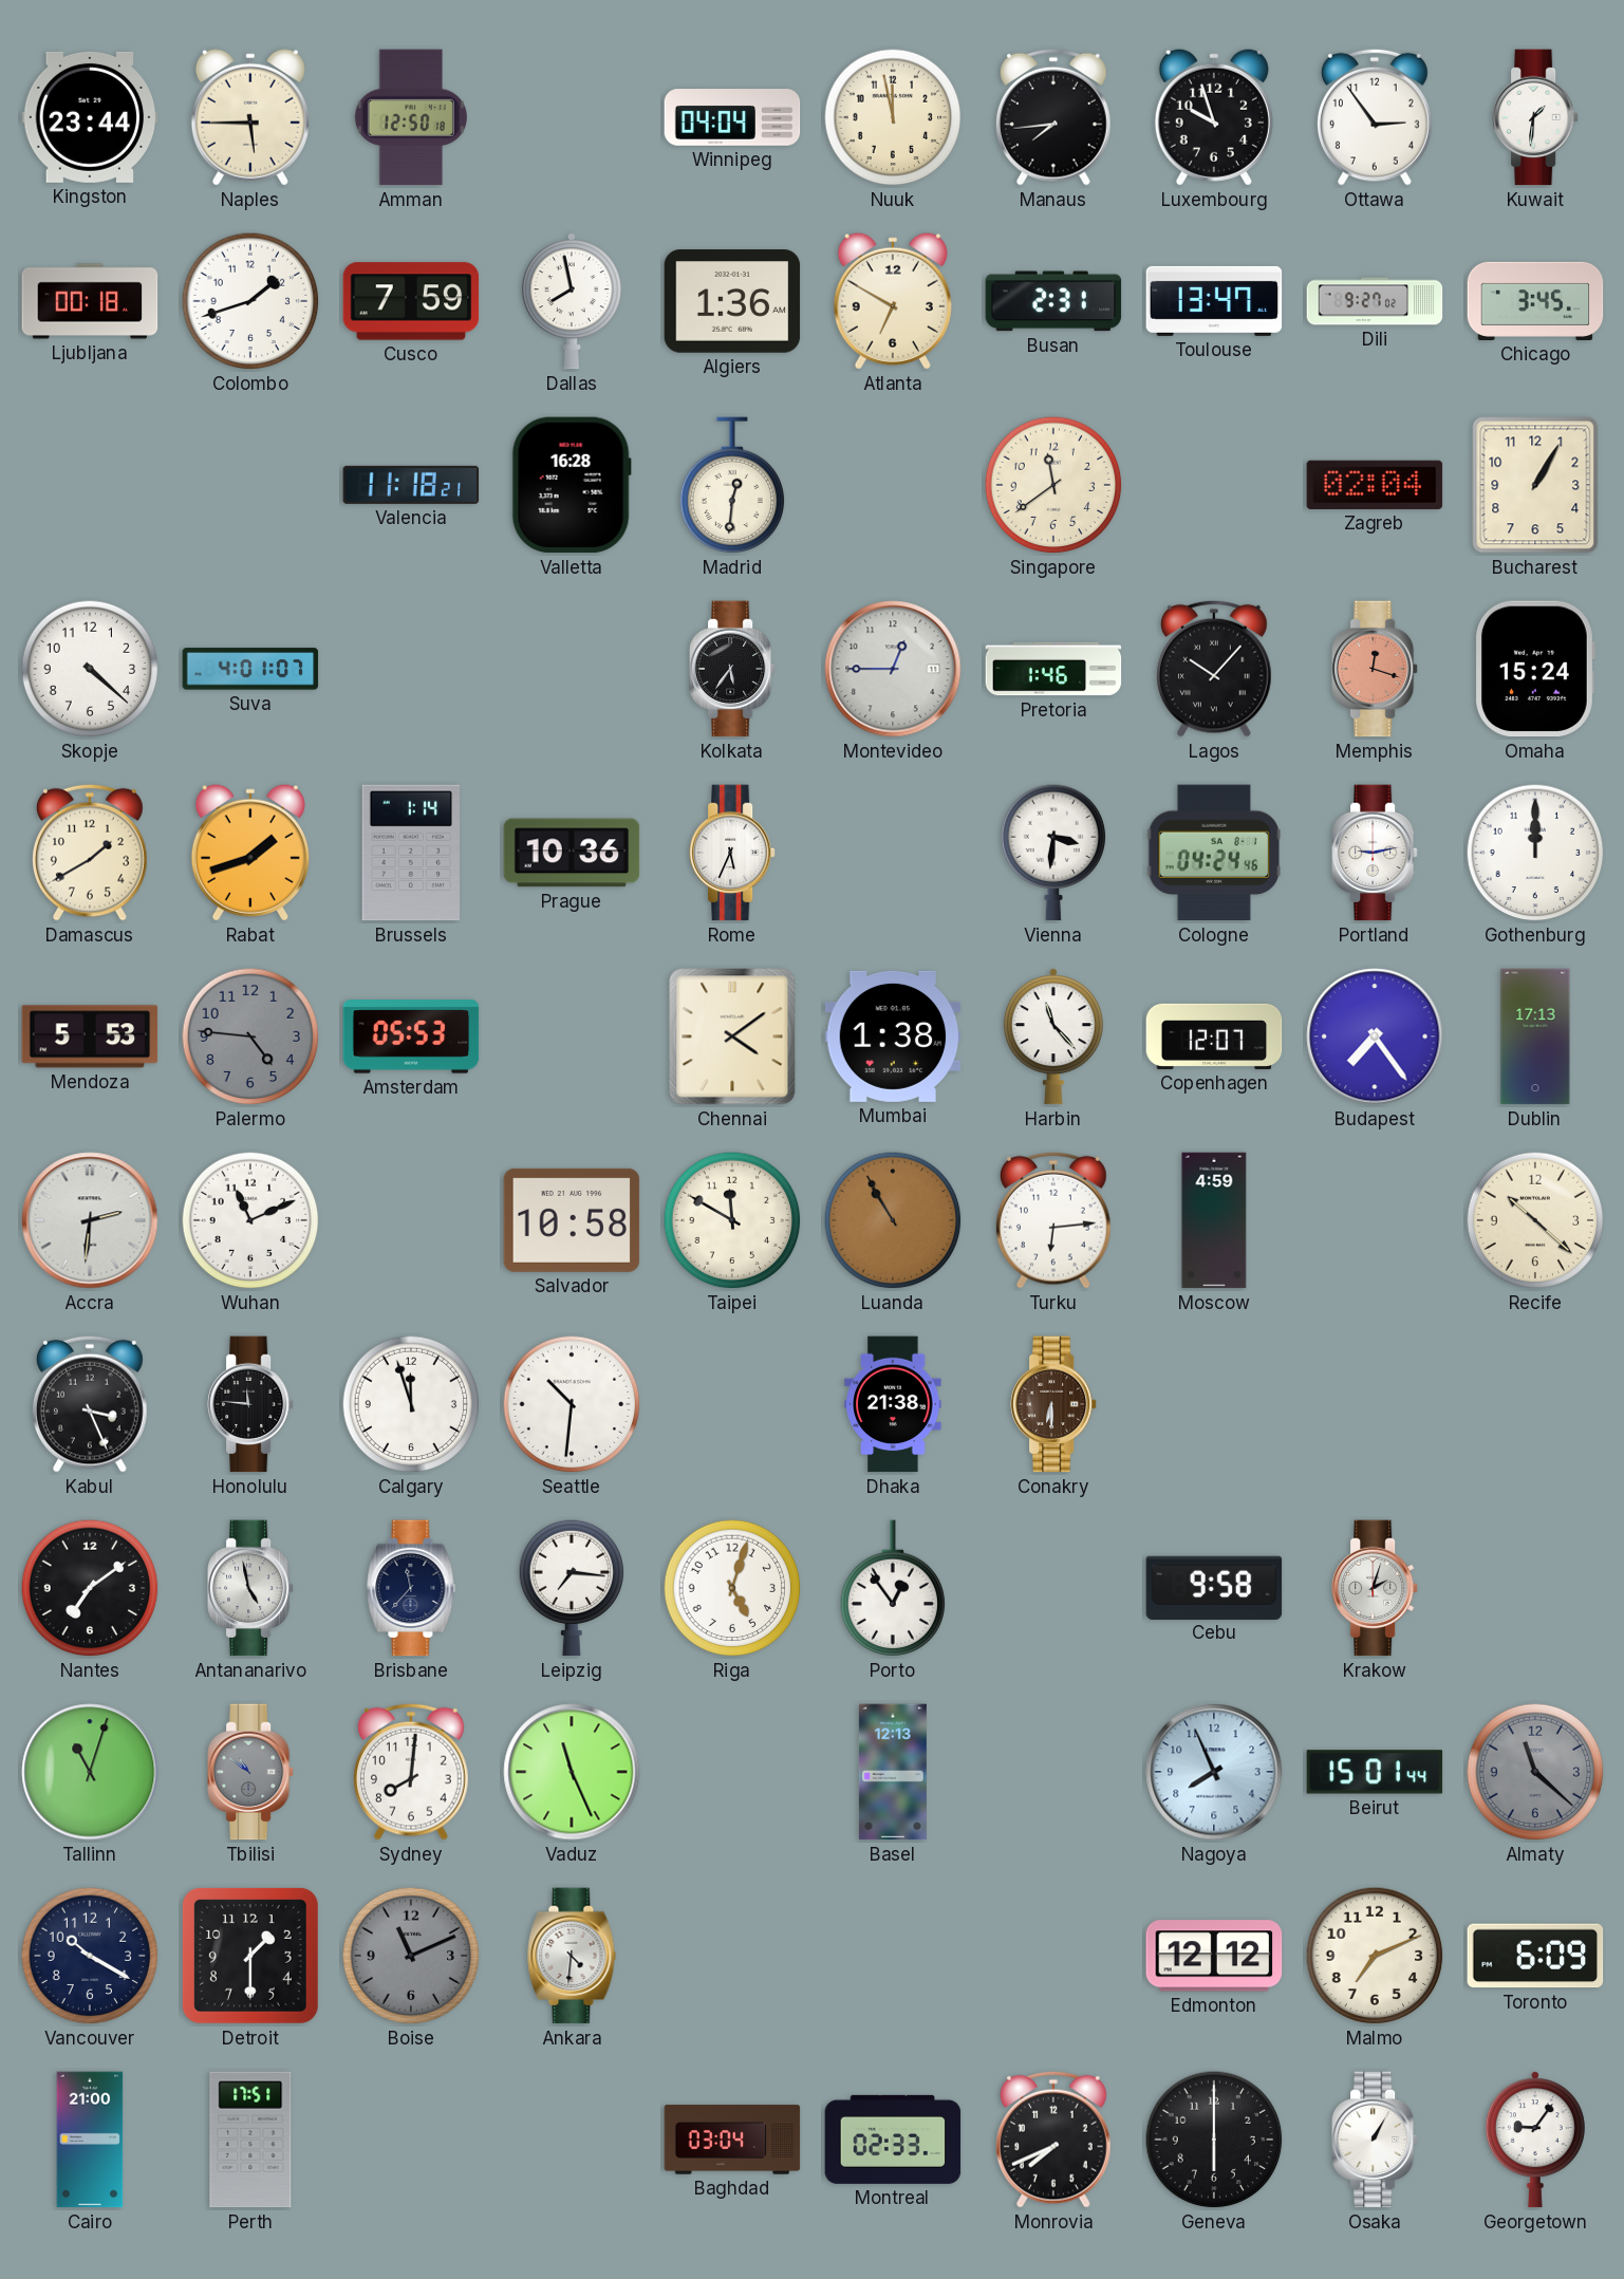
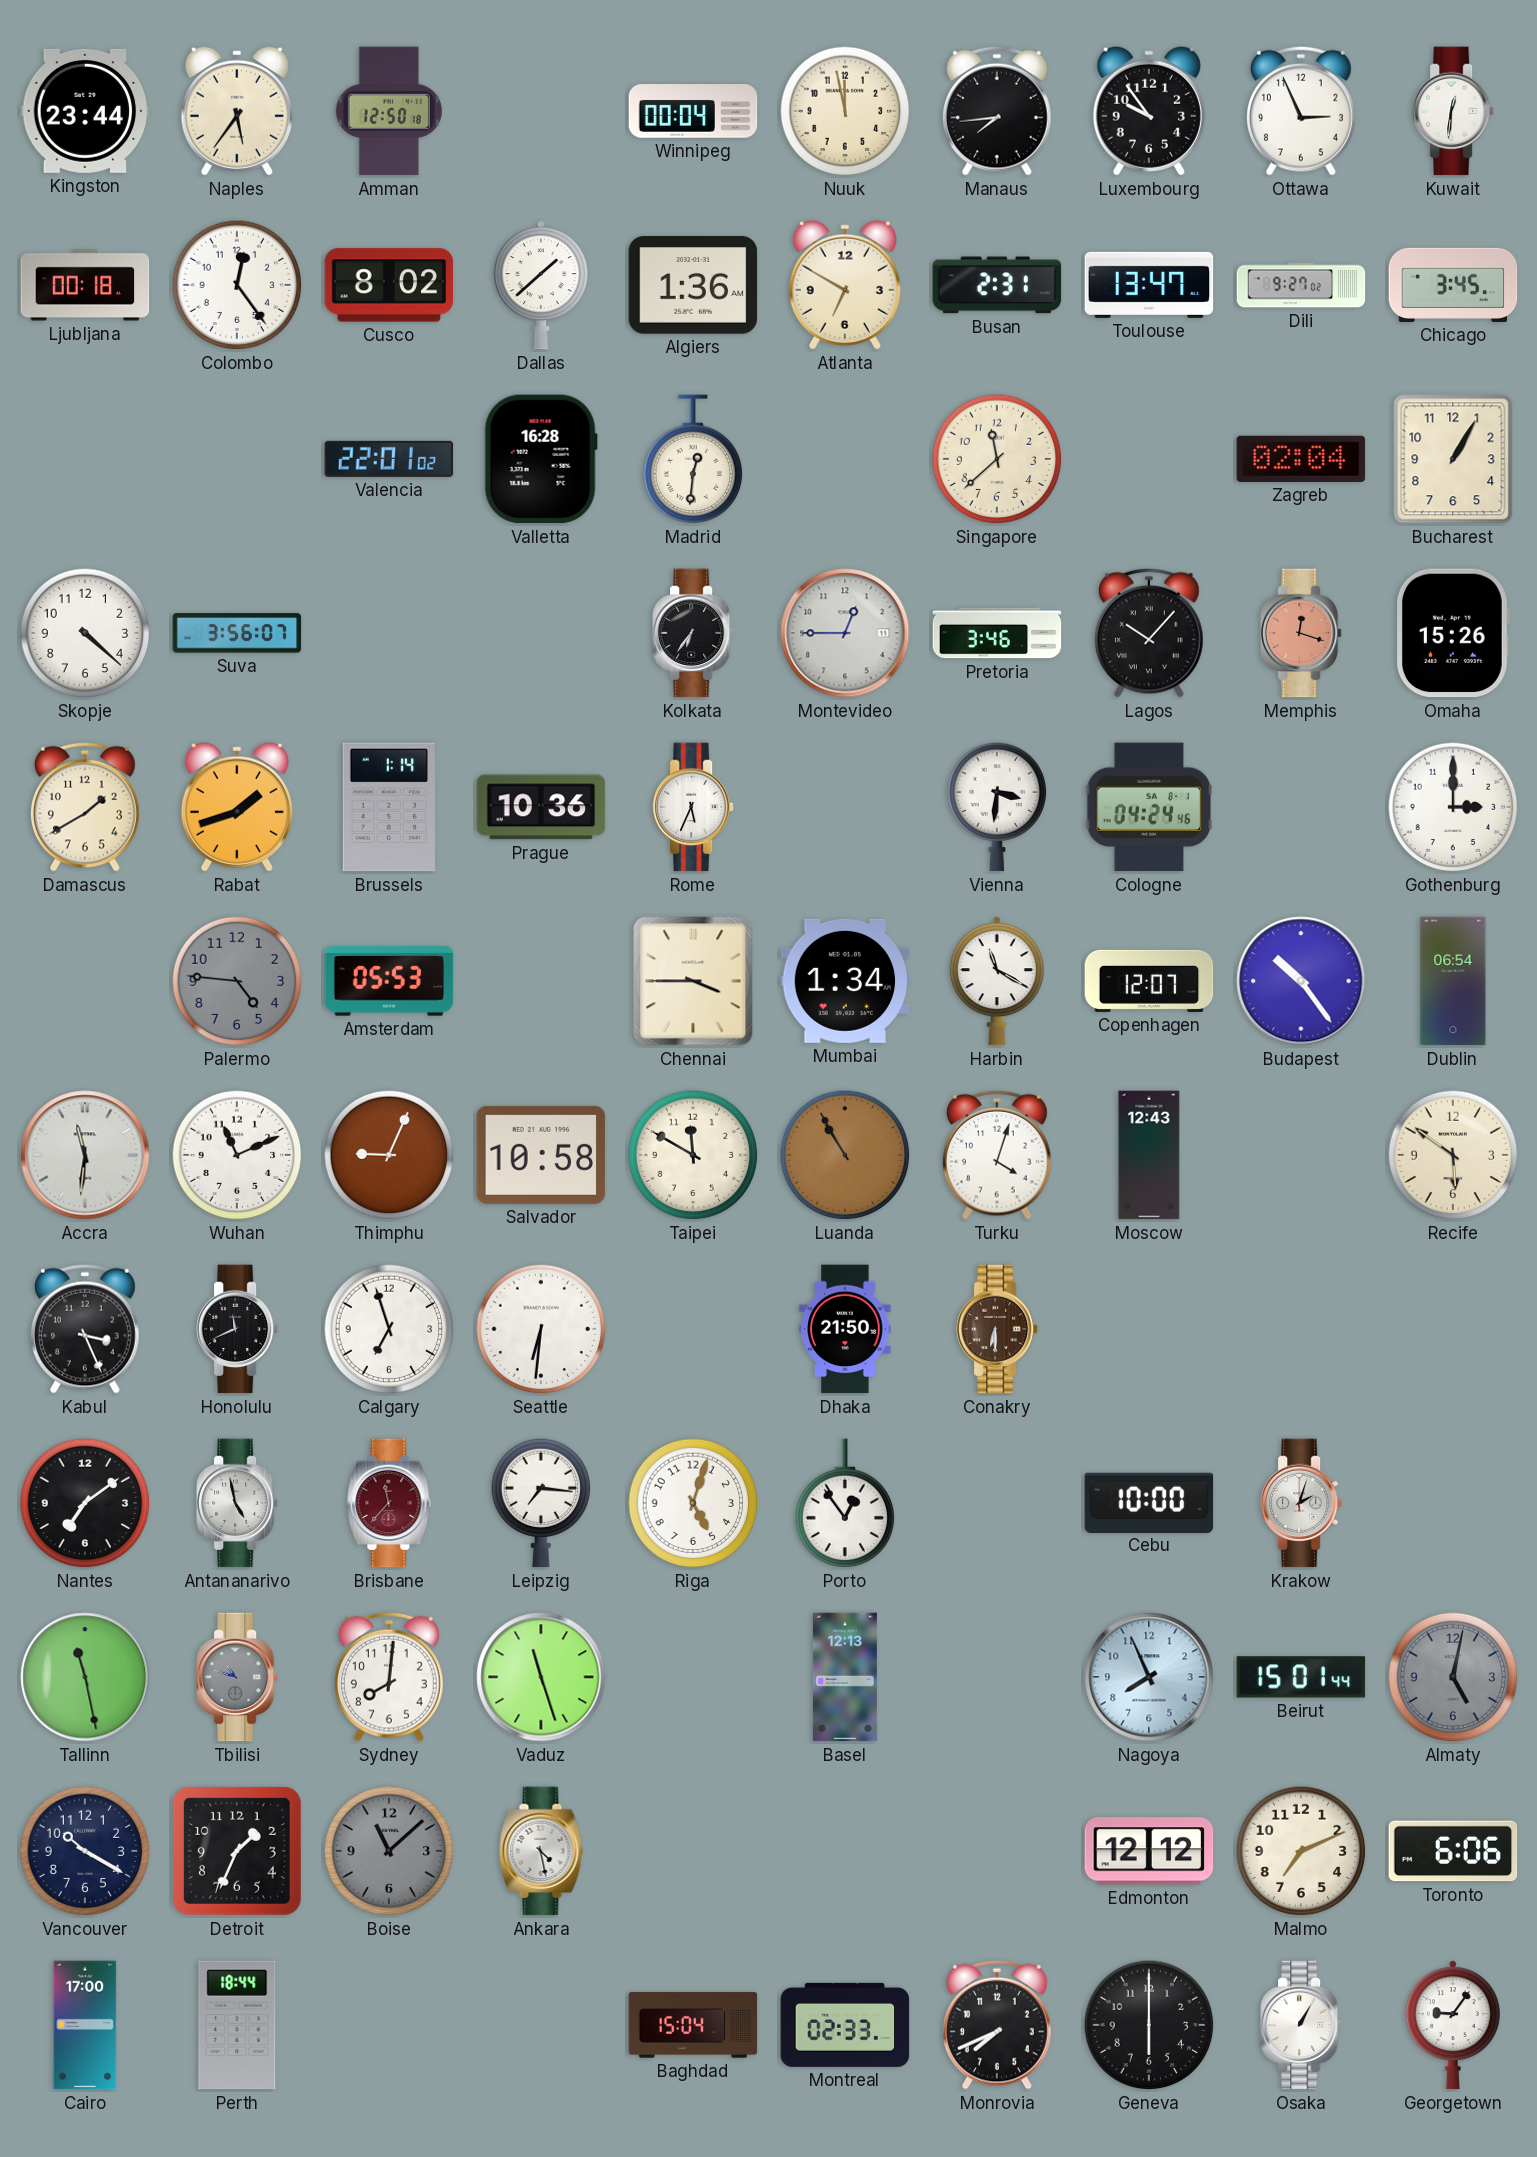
Naples: 5:45 -> 5:36
Winnipeg: 04:04 -> 00:04
Luxembourg: 9:57 -> 9:54
Ottawa: 2:54 -> 2:56
Kuwait: 1:31 -> 12:31
Colombo: 1:42 -> 12:24
Cusco: 7:59 -> 8:02
Dallas: 7:58 -> 1:38
Valencia: 11:18 -> 22:01
Singapore: 11:39 -> 11:38
Suva: 4:01 -> 3:56
Kolkata: 5:36 -> 6:36
Pretoria: 1:46 -> 3:46
Omaha: 15:24 -> 15:26
Portland: 9:13 -> none
Gothenburg: 12:00 -> 3:00
Mendoza: 5:53 -> none
Chennai: 4:09 -> 3:45
Mumbai: 1:38 -> 1:34
Harbin: 11:23 -> 11:20
Budapest: 7:24 -> 10:24
Dublin: 17:13 -> 06:54
Accra: 2:31 -> 11:31
Thimphu: none -> 9:04
Turku: 6:14 -> 4:03
Moscow: 4:59 -> 12:43
Recife: 10:22 -> 5:51
Honolulu: 11:46 -> 11:41
Calgary: 11:57 -> 6:57
Seattle: 10:31 -> 6:31
Dhaka: 21:38 -> 21:50
Brisbane dial: navy -> burgundy
Cebu: 9:58 -> 10:00
Tallinn: 11:03 -> 11:28
Tbilisi: 10:51 -> 10:48
Vaduz: 11:26 -> 11:27
Almaty: 11:22 -> 5:02
Detroit: 1:30 -> 1:34
Boise: 11:11 -> 11:08
Ankara: 4:31 -> 4:28
Toronto: 6:09 -> 6:06
Cairo: 21:00 -> 17:00
Perth: 17:51 -> 18:44
Baghdad: 03:04 -> 15:04
